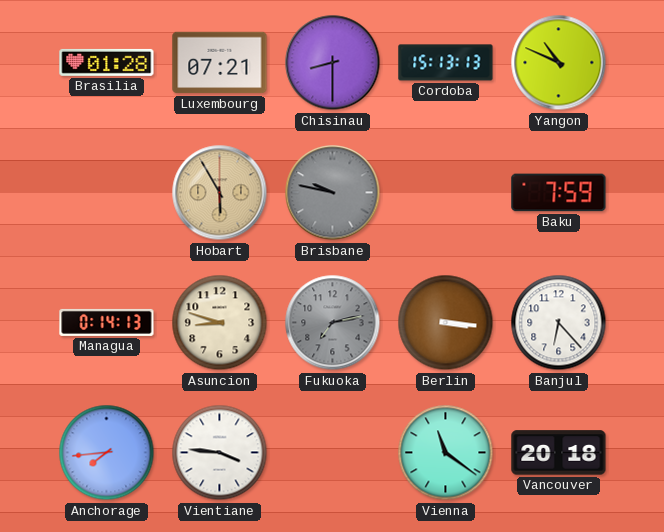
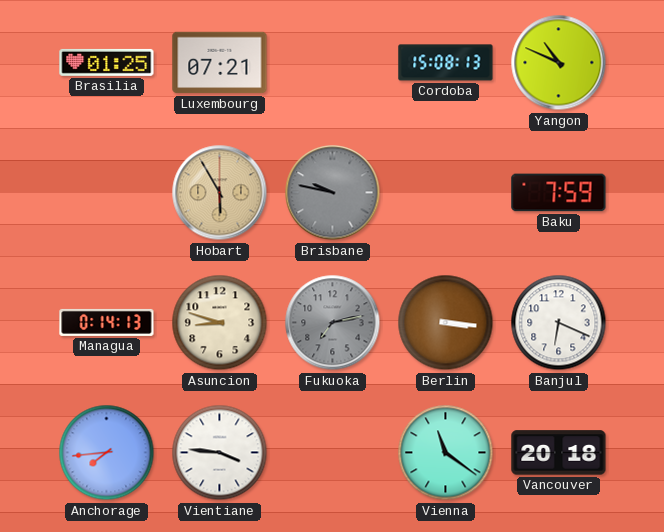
Brasilia: 01:28 -> 01:25
Chisinau: 8:30 -> none
Cordoba: 15:13 -> 15:08
Banjul: 6:23 -> 6:19
